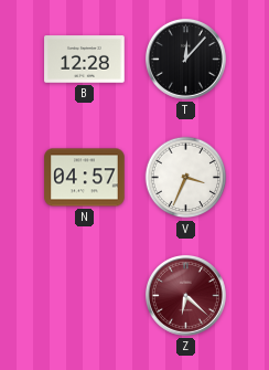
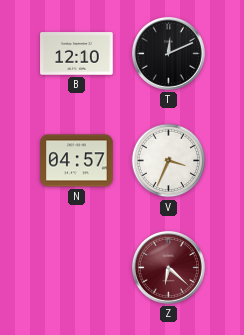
B: 12:28 -> 12:10
T: 12:07 -> 12:11
